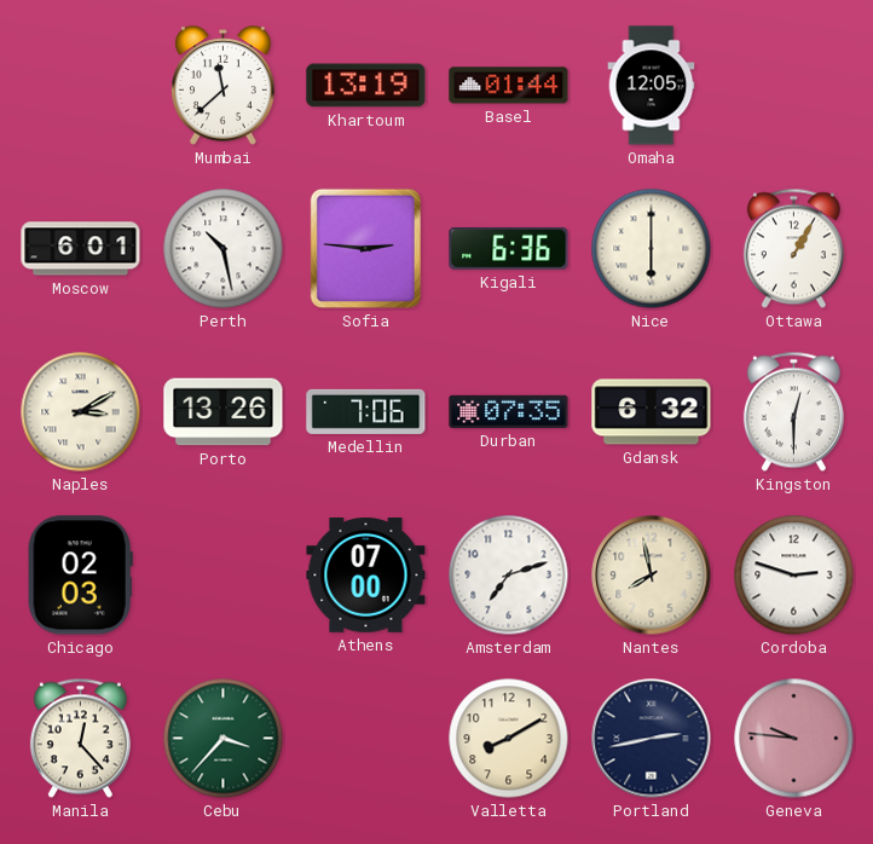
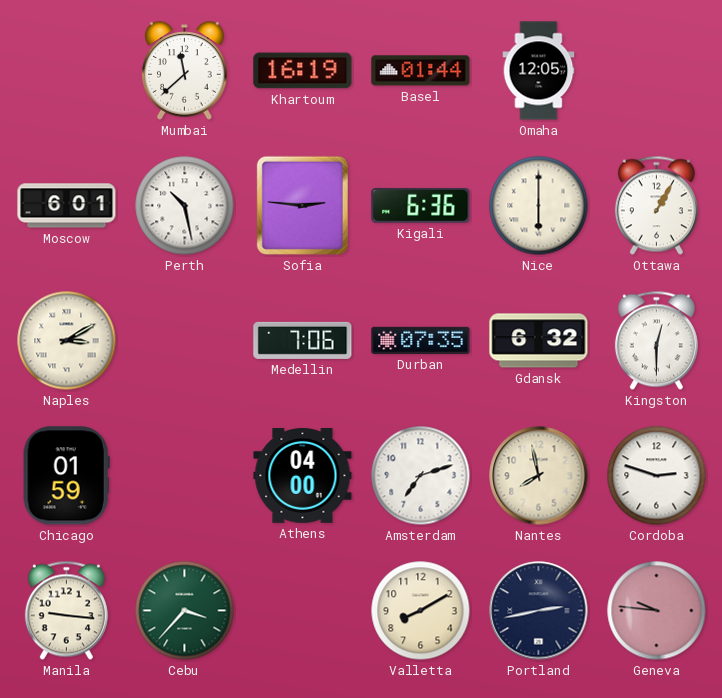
Khartoum: 13:19 -> 16:19
Porto: 13:26 -> none
Chicago: 02:03 -> 01:59
Athens: 07:00 -> 04:00
Manila: 12:23 -> 9:16
